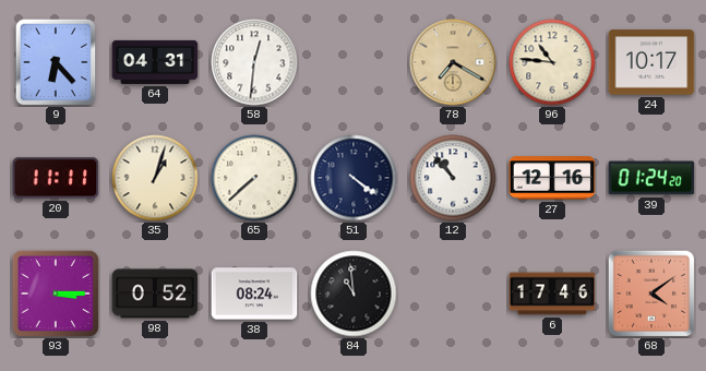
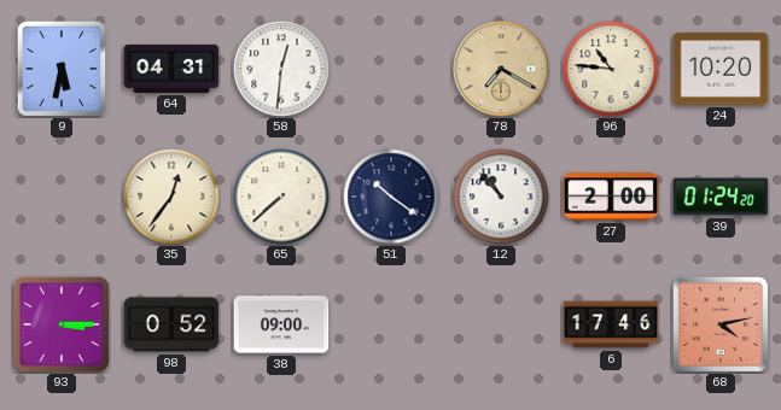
9: 6:23 -> 5:32
24: 10:17 -> 10:20
20: 11:11 -> none
35: 1:03 -> 12:36
51: 4:21 -> 10:21
27: 12:16 -> 2:00
38: 08:24 -> 09:00
84: 10:59 -> none
68: 4:09 -> 4:13
